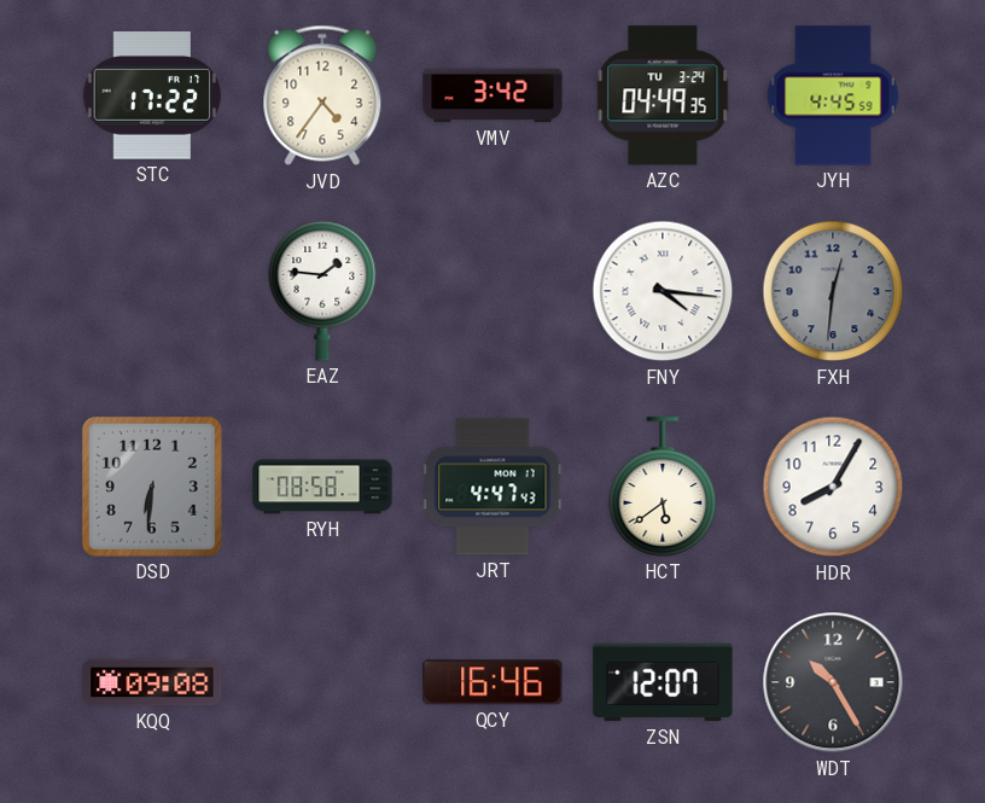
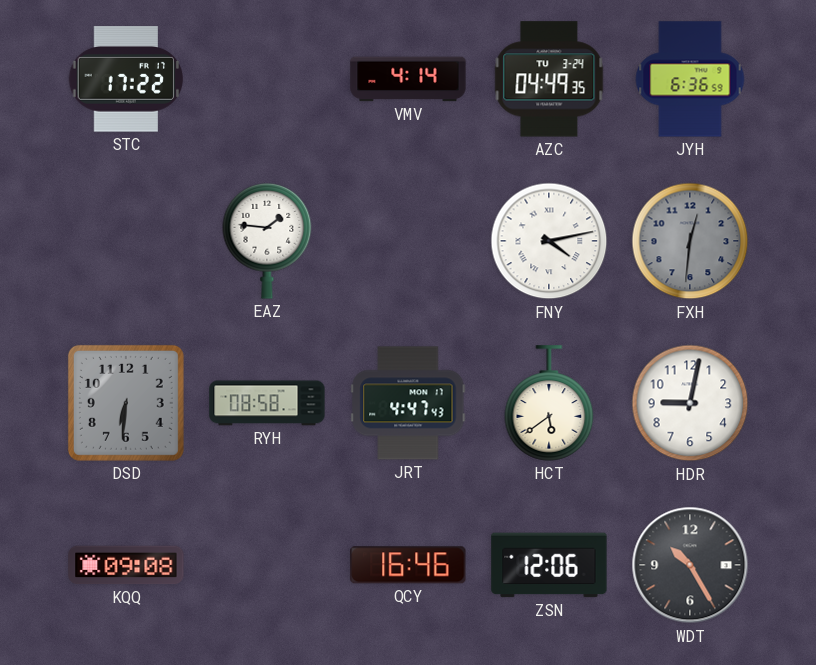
JVD: 4:36 -> none
VMV: 3:42 -> 4:14
JYH: 4:45 -> 6:36
FNY: 4:16 -> 4:13
HDR: 8:05 -> 9:02
ZSN: 12:07 -> 12:06
